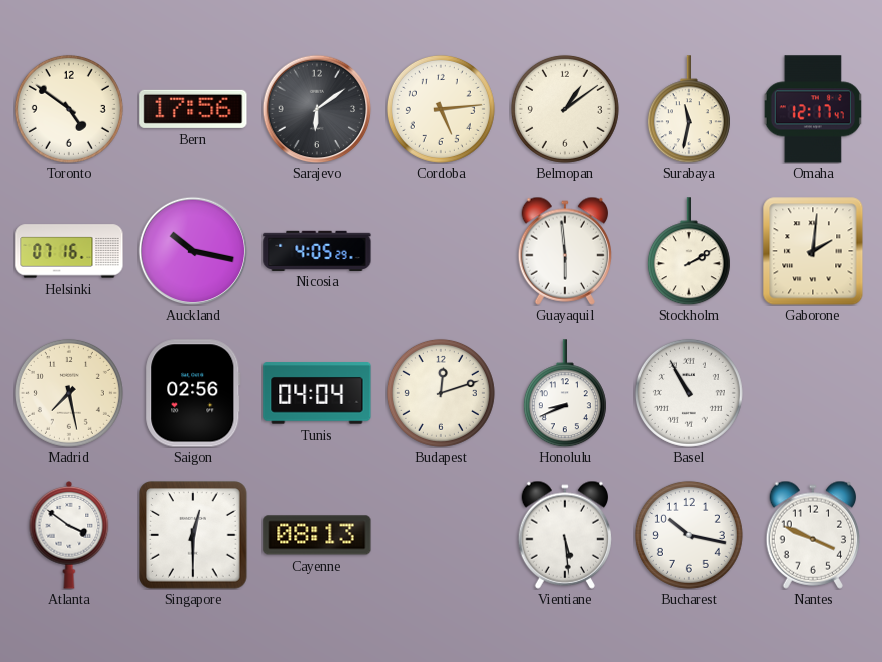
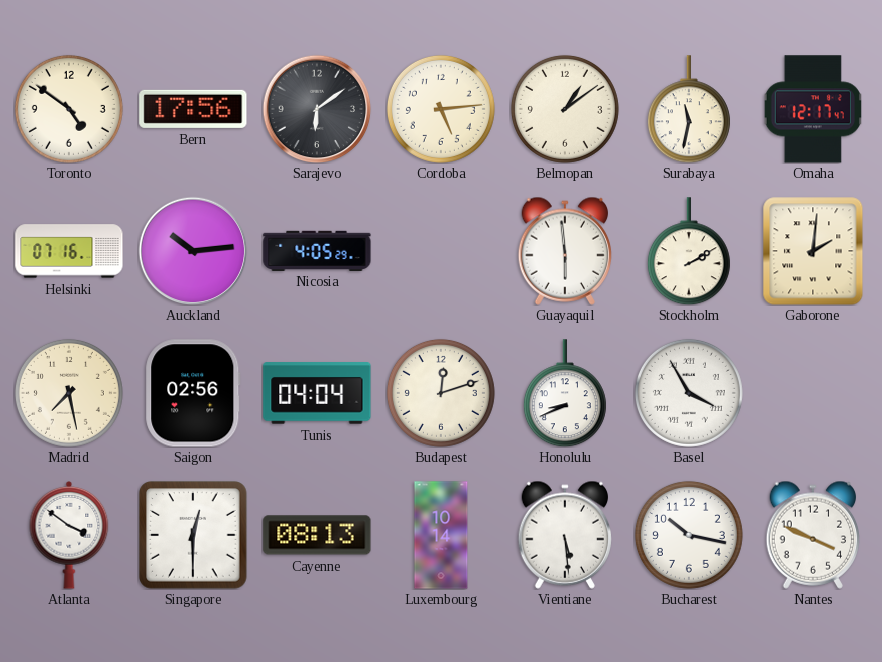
Auckland: 10:17 -> 10:14
Basel: 10:55 -> 3:55
Luxembourg: none -> 10:14
